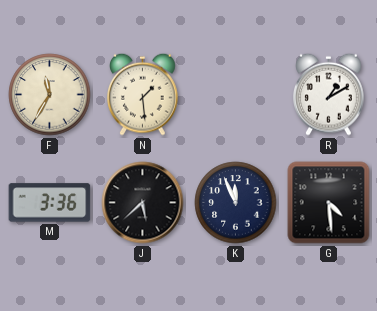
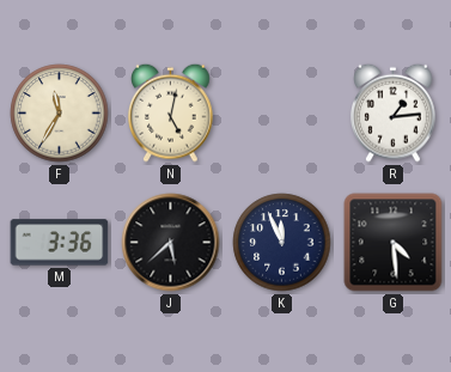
N: 1:29 -> 5:02
R: 1:10 -> 1:14
